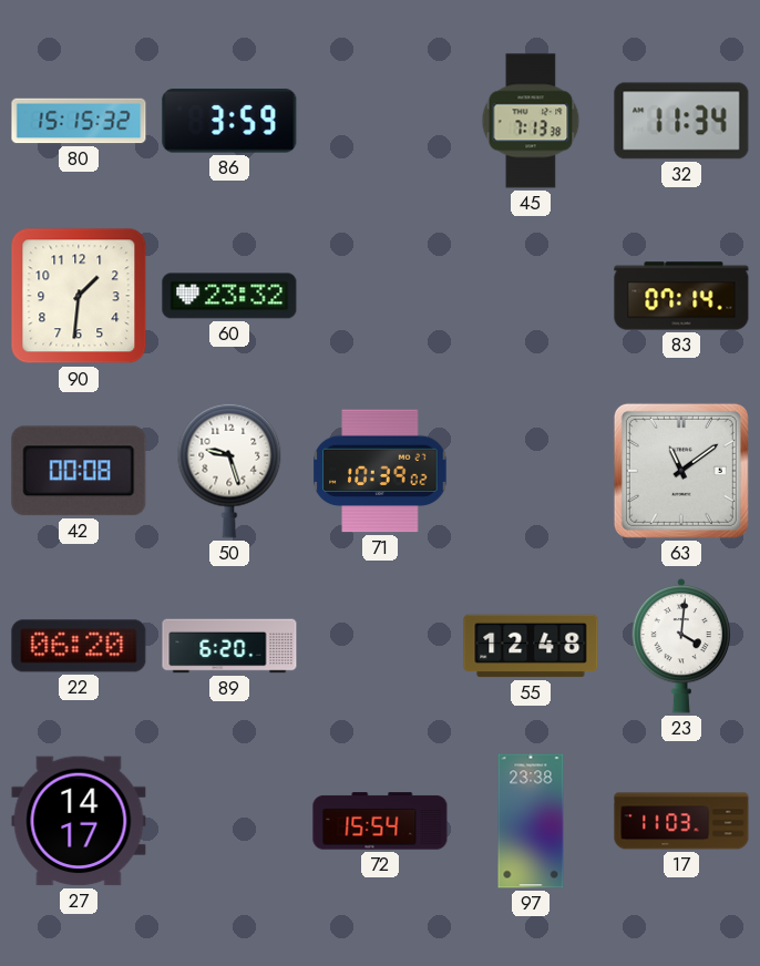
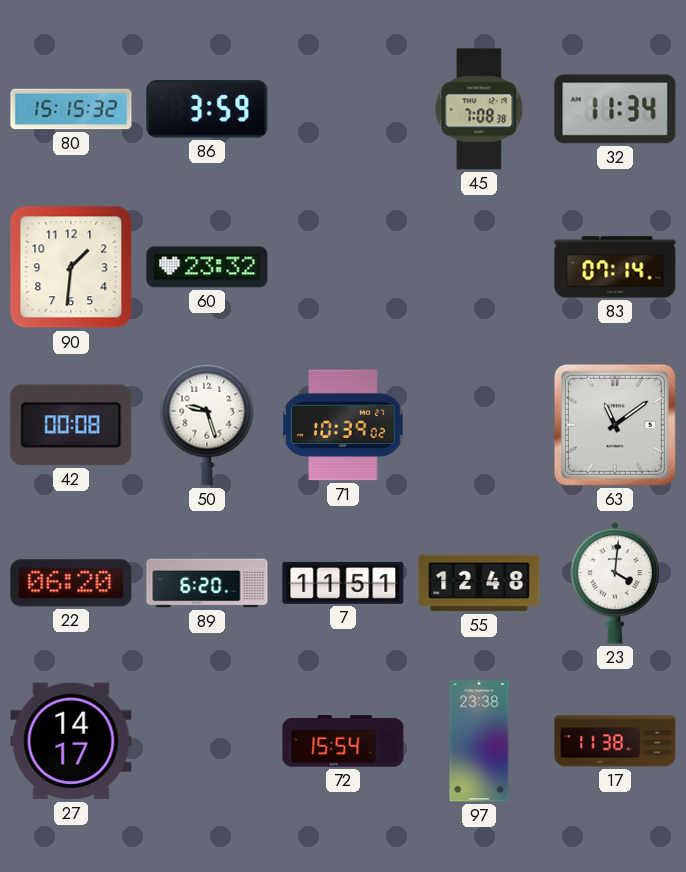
45: 7:13 -> 7:08
7: none -> 11:51
17: 11:03 -> 11:38
